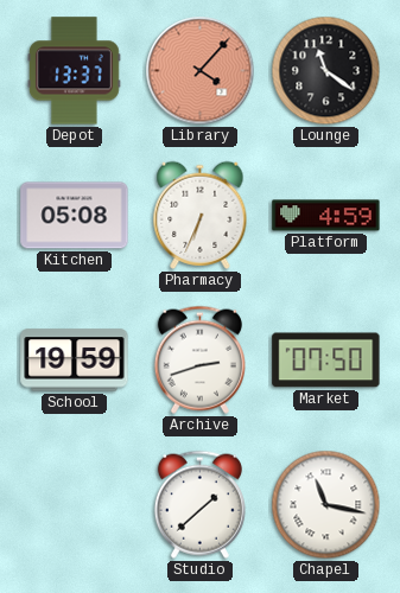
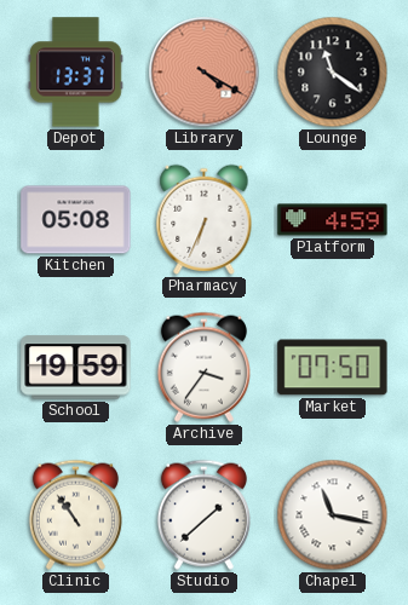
Library: 4:07 -> 4:20
Archive: 2:42 -> 3:36
Clinic: none -> 10:54
